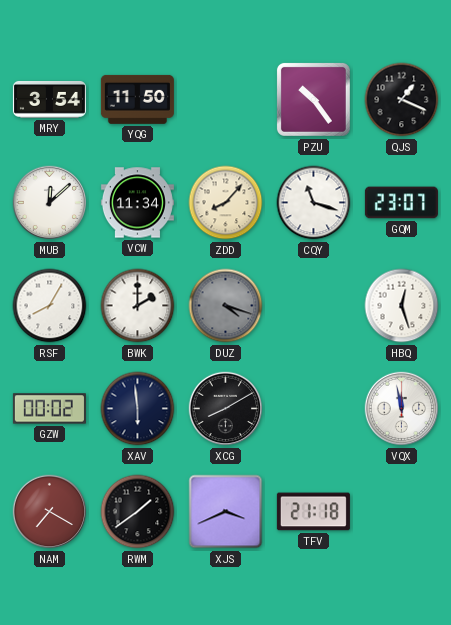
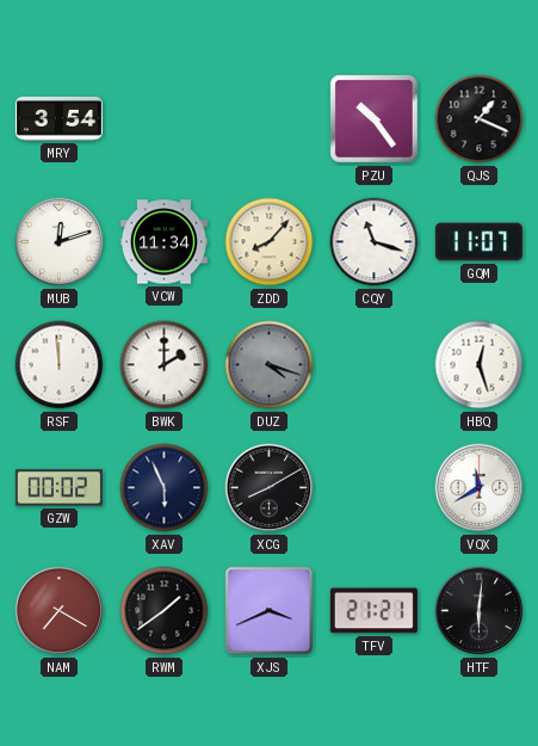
YQG: 11:50 -> none
MUB: 12:08 -> 12:12
GQM: 23:07 -> 11:07
RSF: 8:05 -> 11:59
XAV: 5:59 -> 5:56
VQX: 11:58 -> 11:40
TFV: 21:18 -> 21:21
HTF: none -> 6:01
